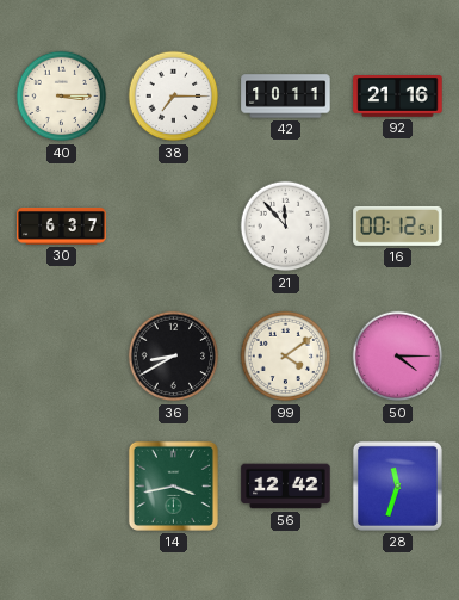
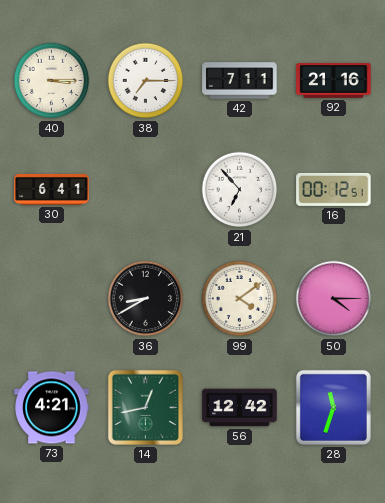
42: 10:11 -> 7:11
30: 6:37 -> 6:41
21: 11:53 -> 6:53
73: none -> 4:21
14: 3:43 -> 12:43
